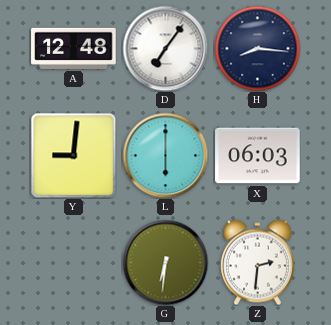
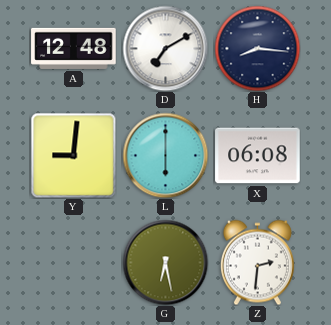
D: 7:06 -> 7:10
X: 06:03 -> 06:08
G: 6:31 -> 6:28
